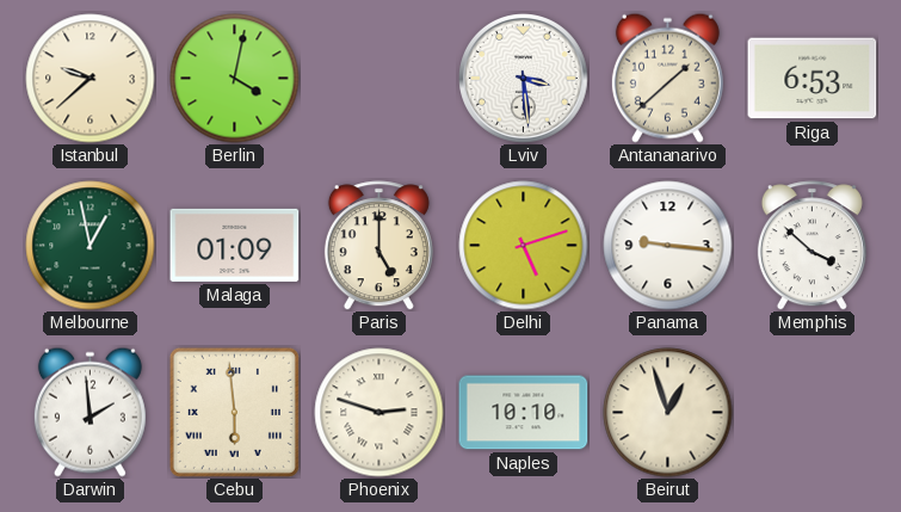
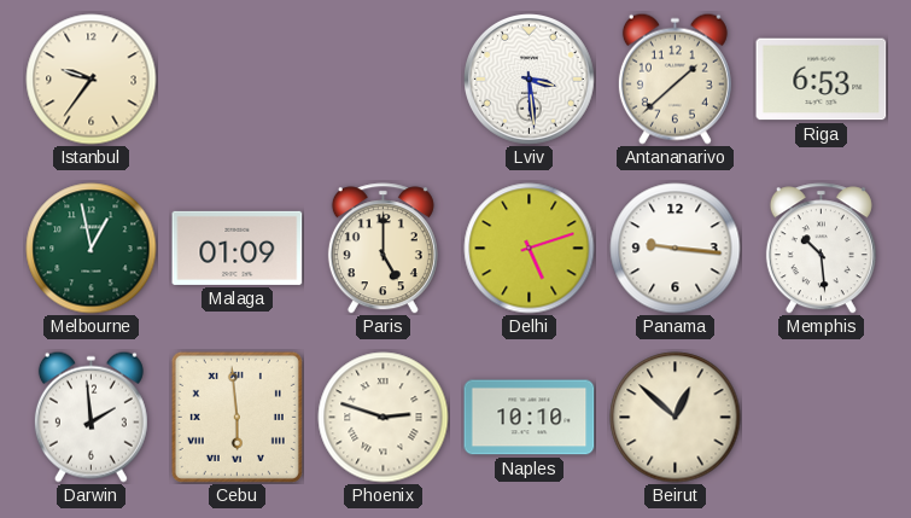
Istanbul: 9:38 -> 9:36
Berlin: 4:02 -> none
Memphis: 3:52 -> 10:29
Beirut: 12:57 -> 12:52
